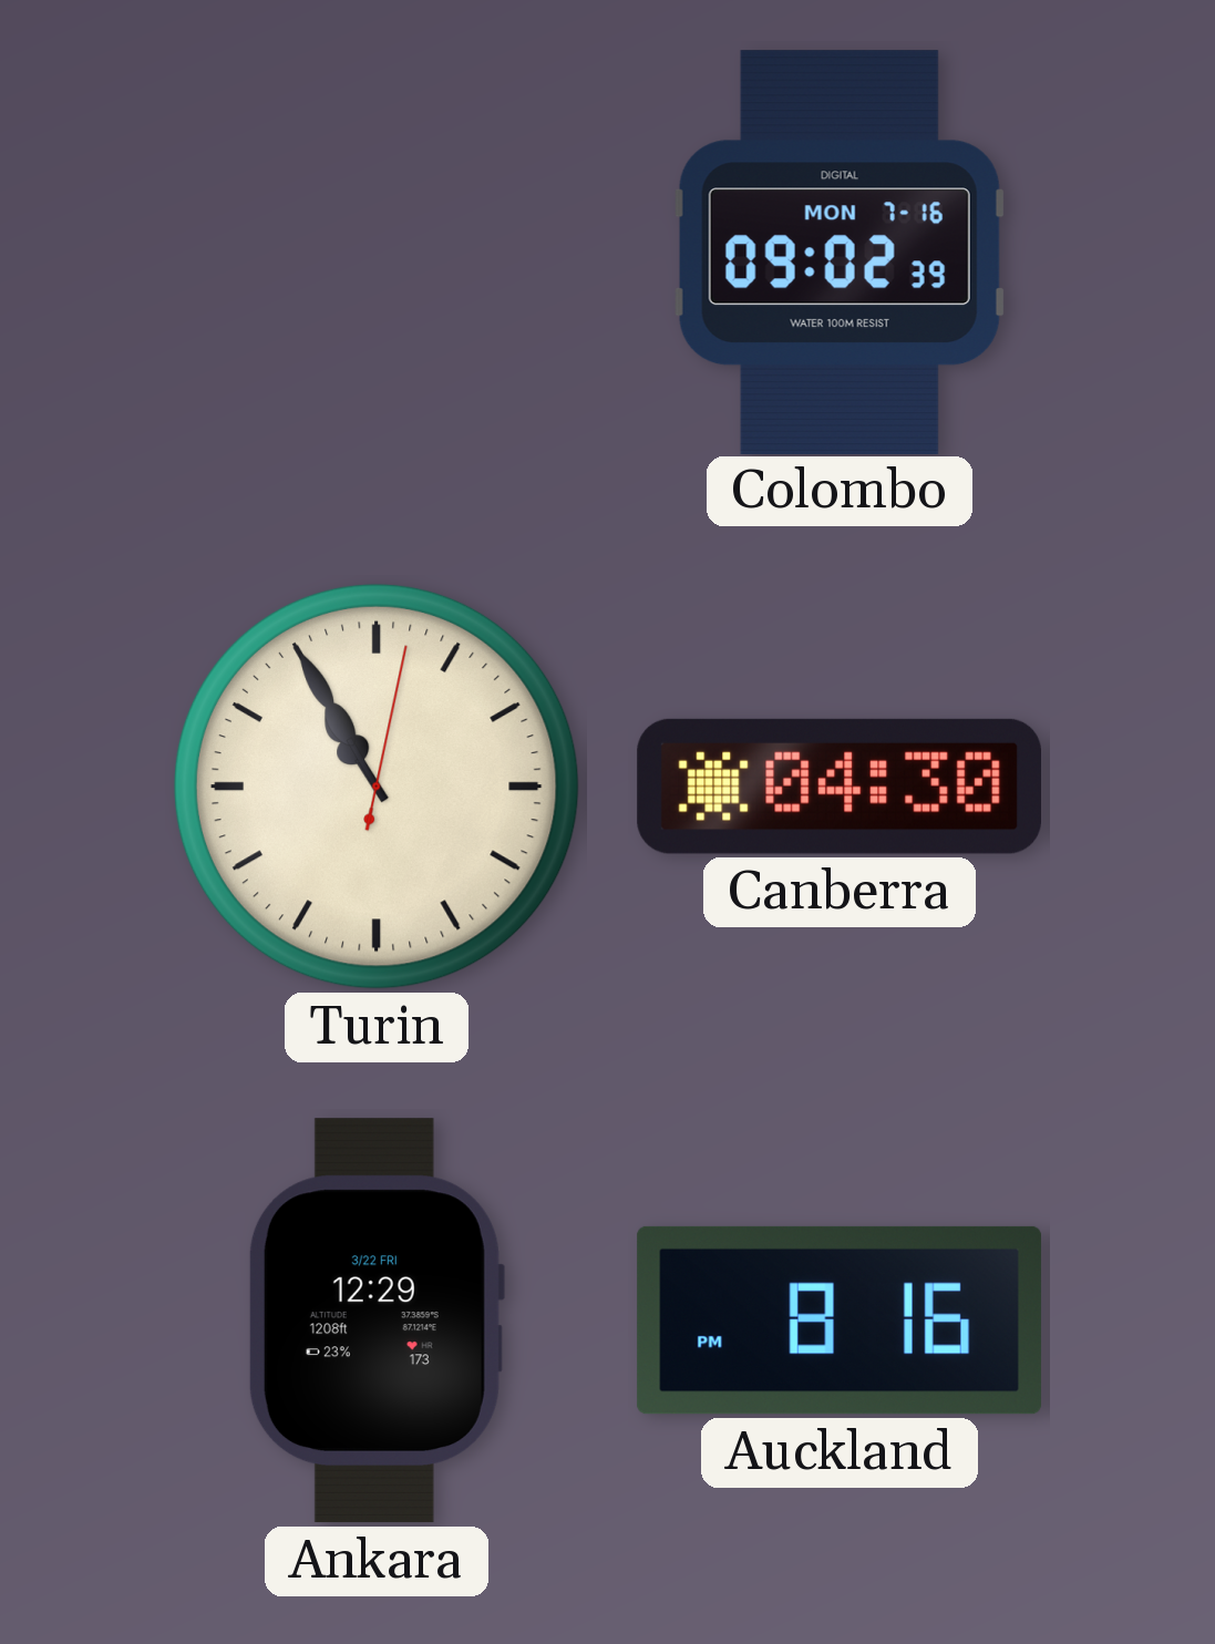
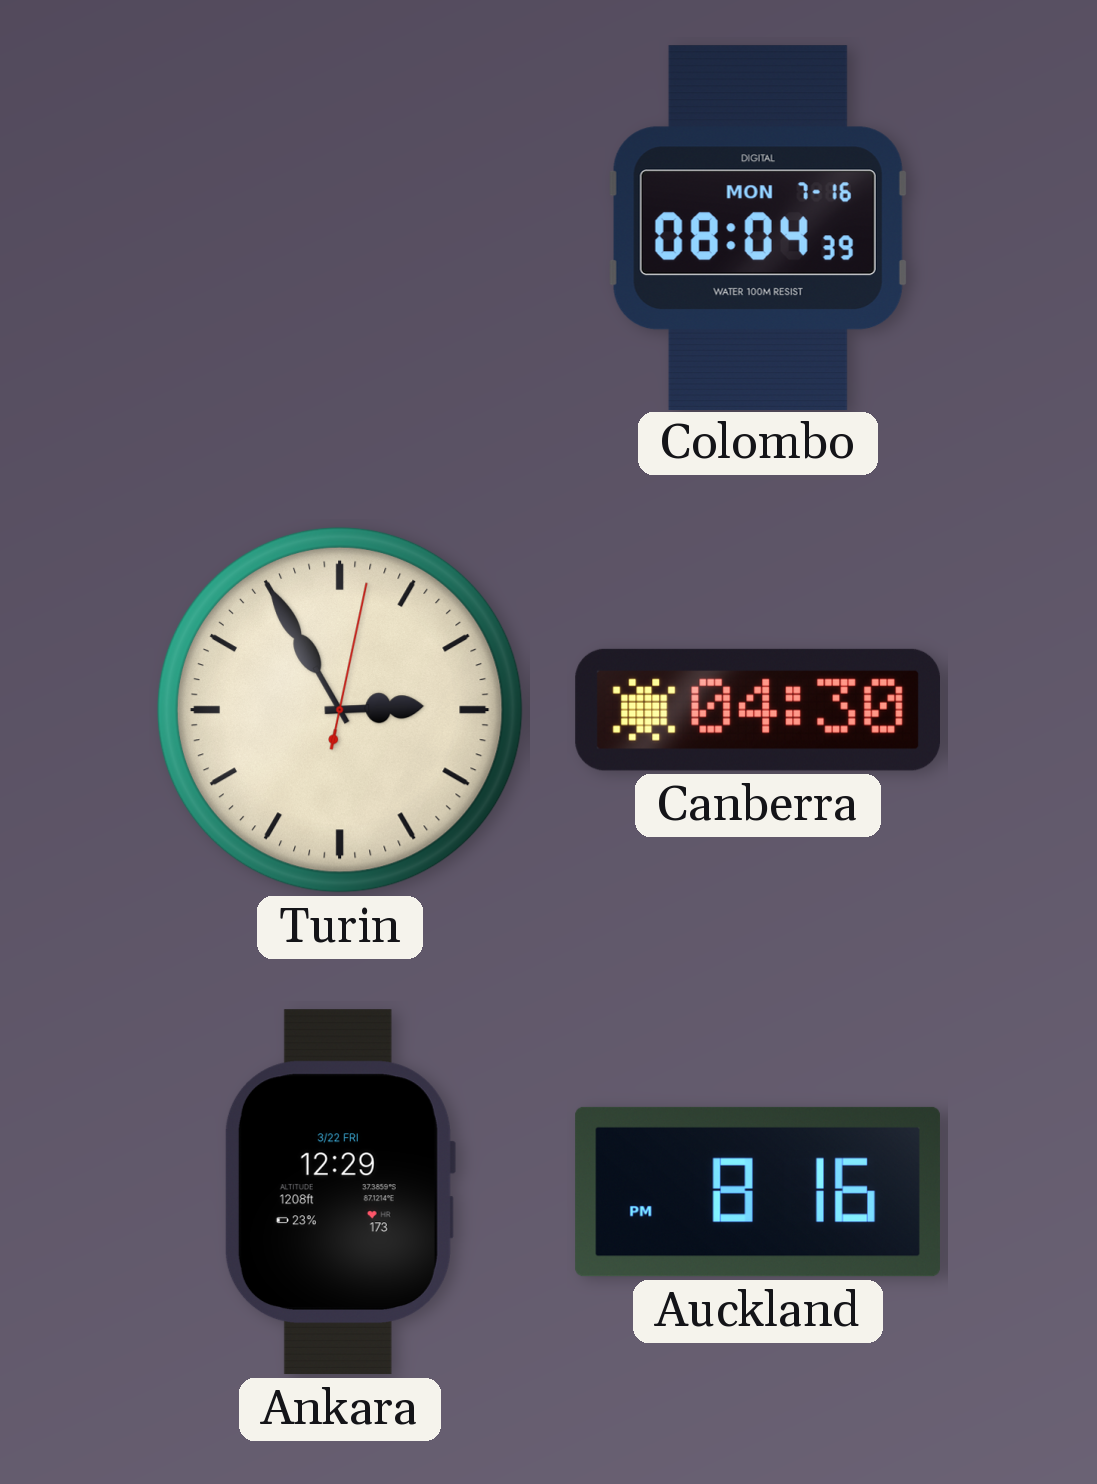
Colombo: 09:02 -> 08:04
Turin: 10:55 -> 2:55
